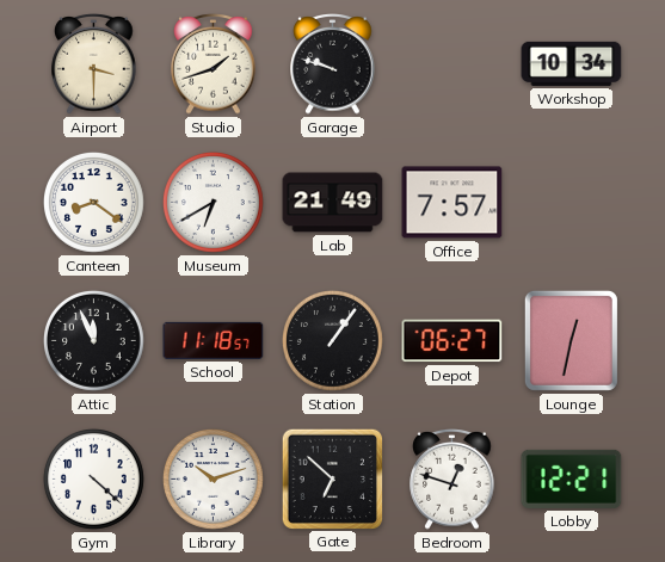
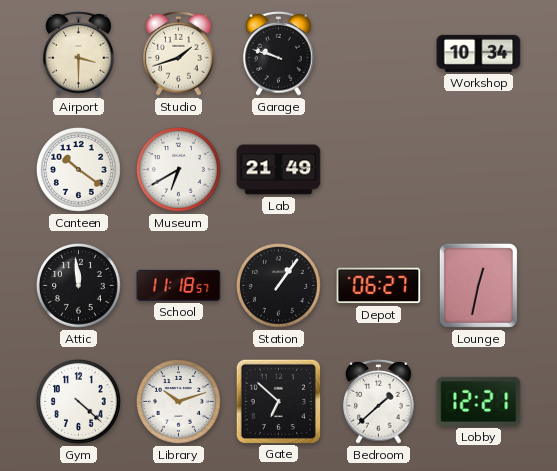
Canteen: 8:21 -> 10:21
Office: 7:57 -> none
Attic: 11:56 -> 11:59
Bedroom: 12:48 -> 1:38
